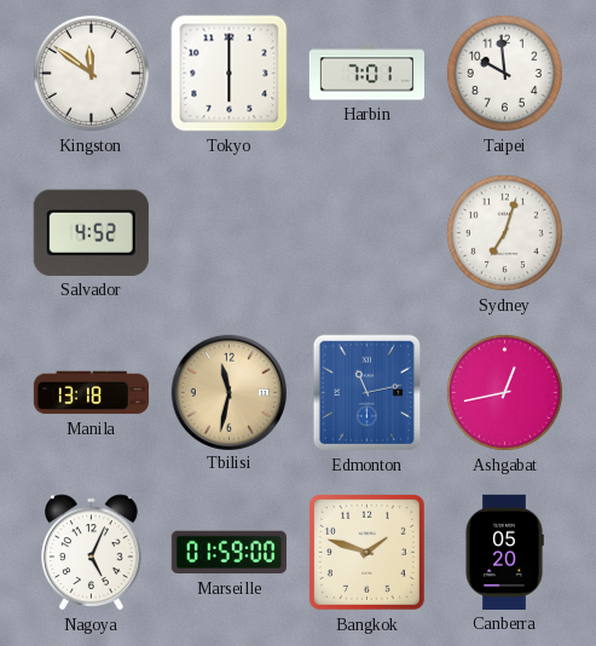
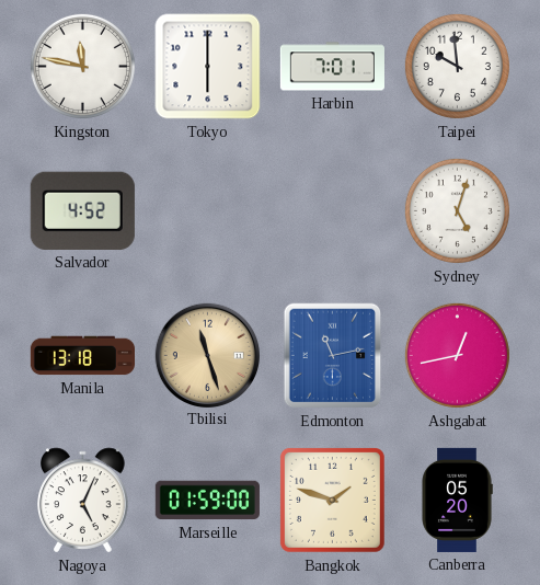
Kingston: 11:51 -> 11:47
Sydney: 7:03 -> 5:03
Tbilisi: 11:32 -> 11:27
